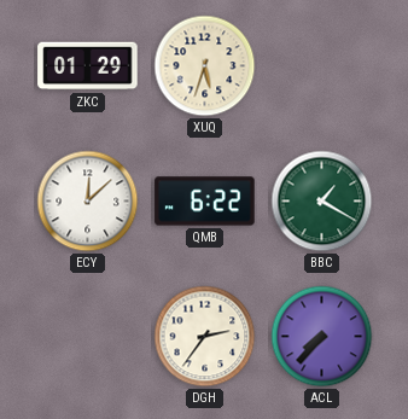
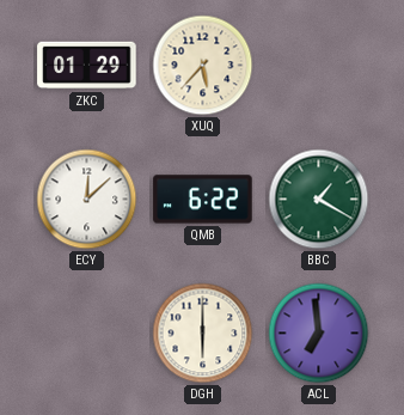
XUQ: 5:33 -> 5:37
DGH: 2:36 -> 6:00
ACL: 7:37 -> 6:59
